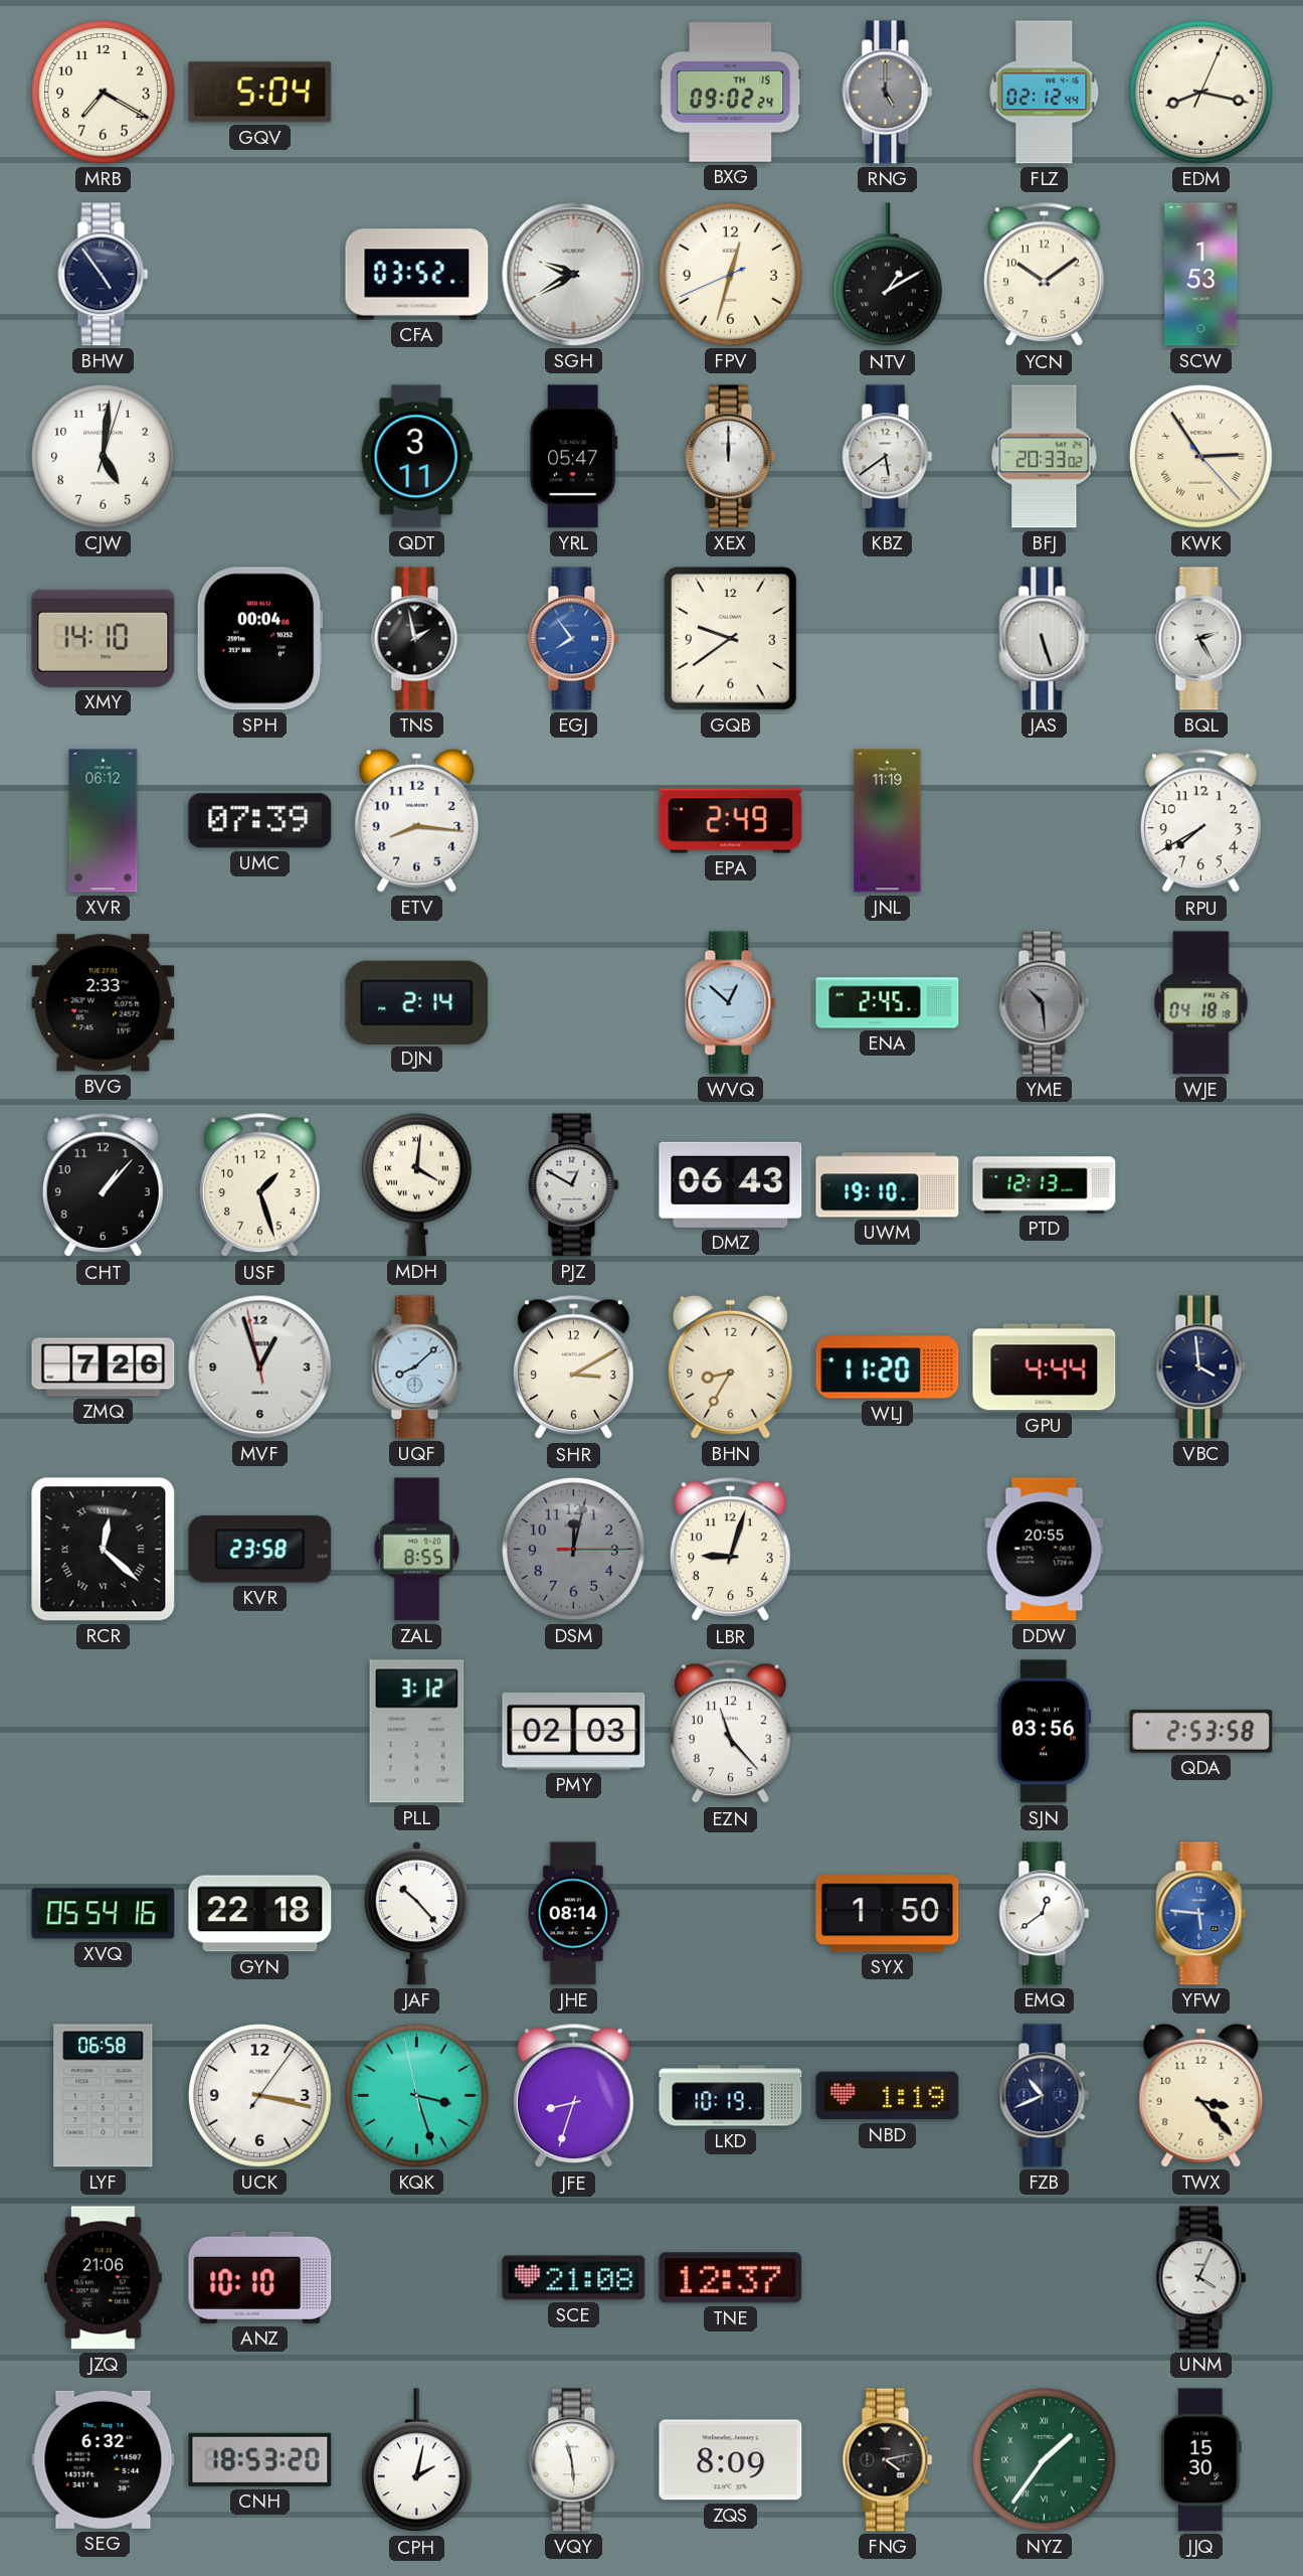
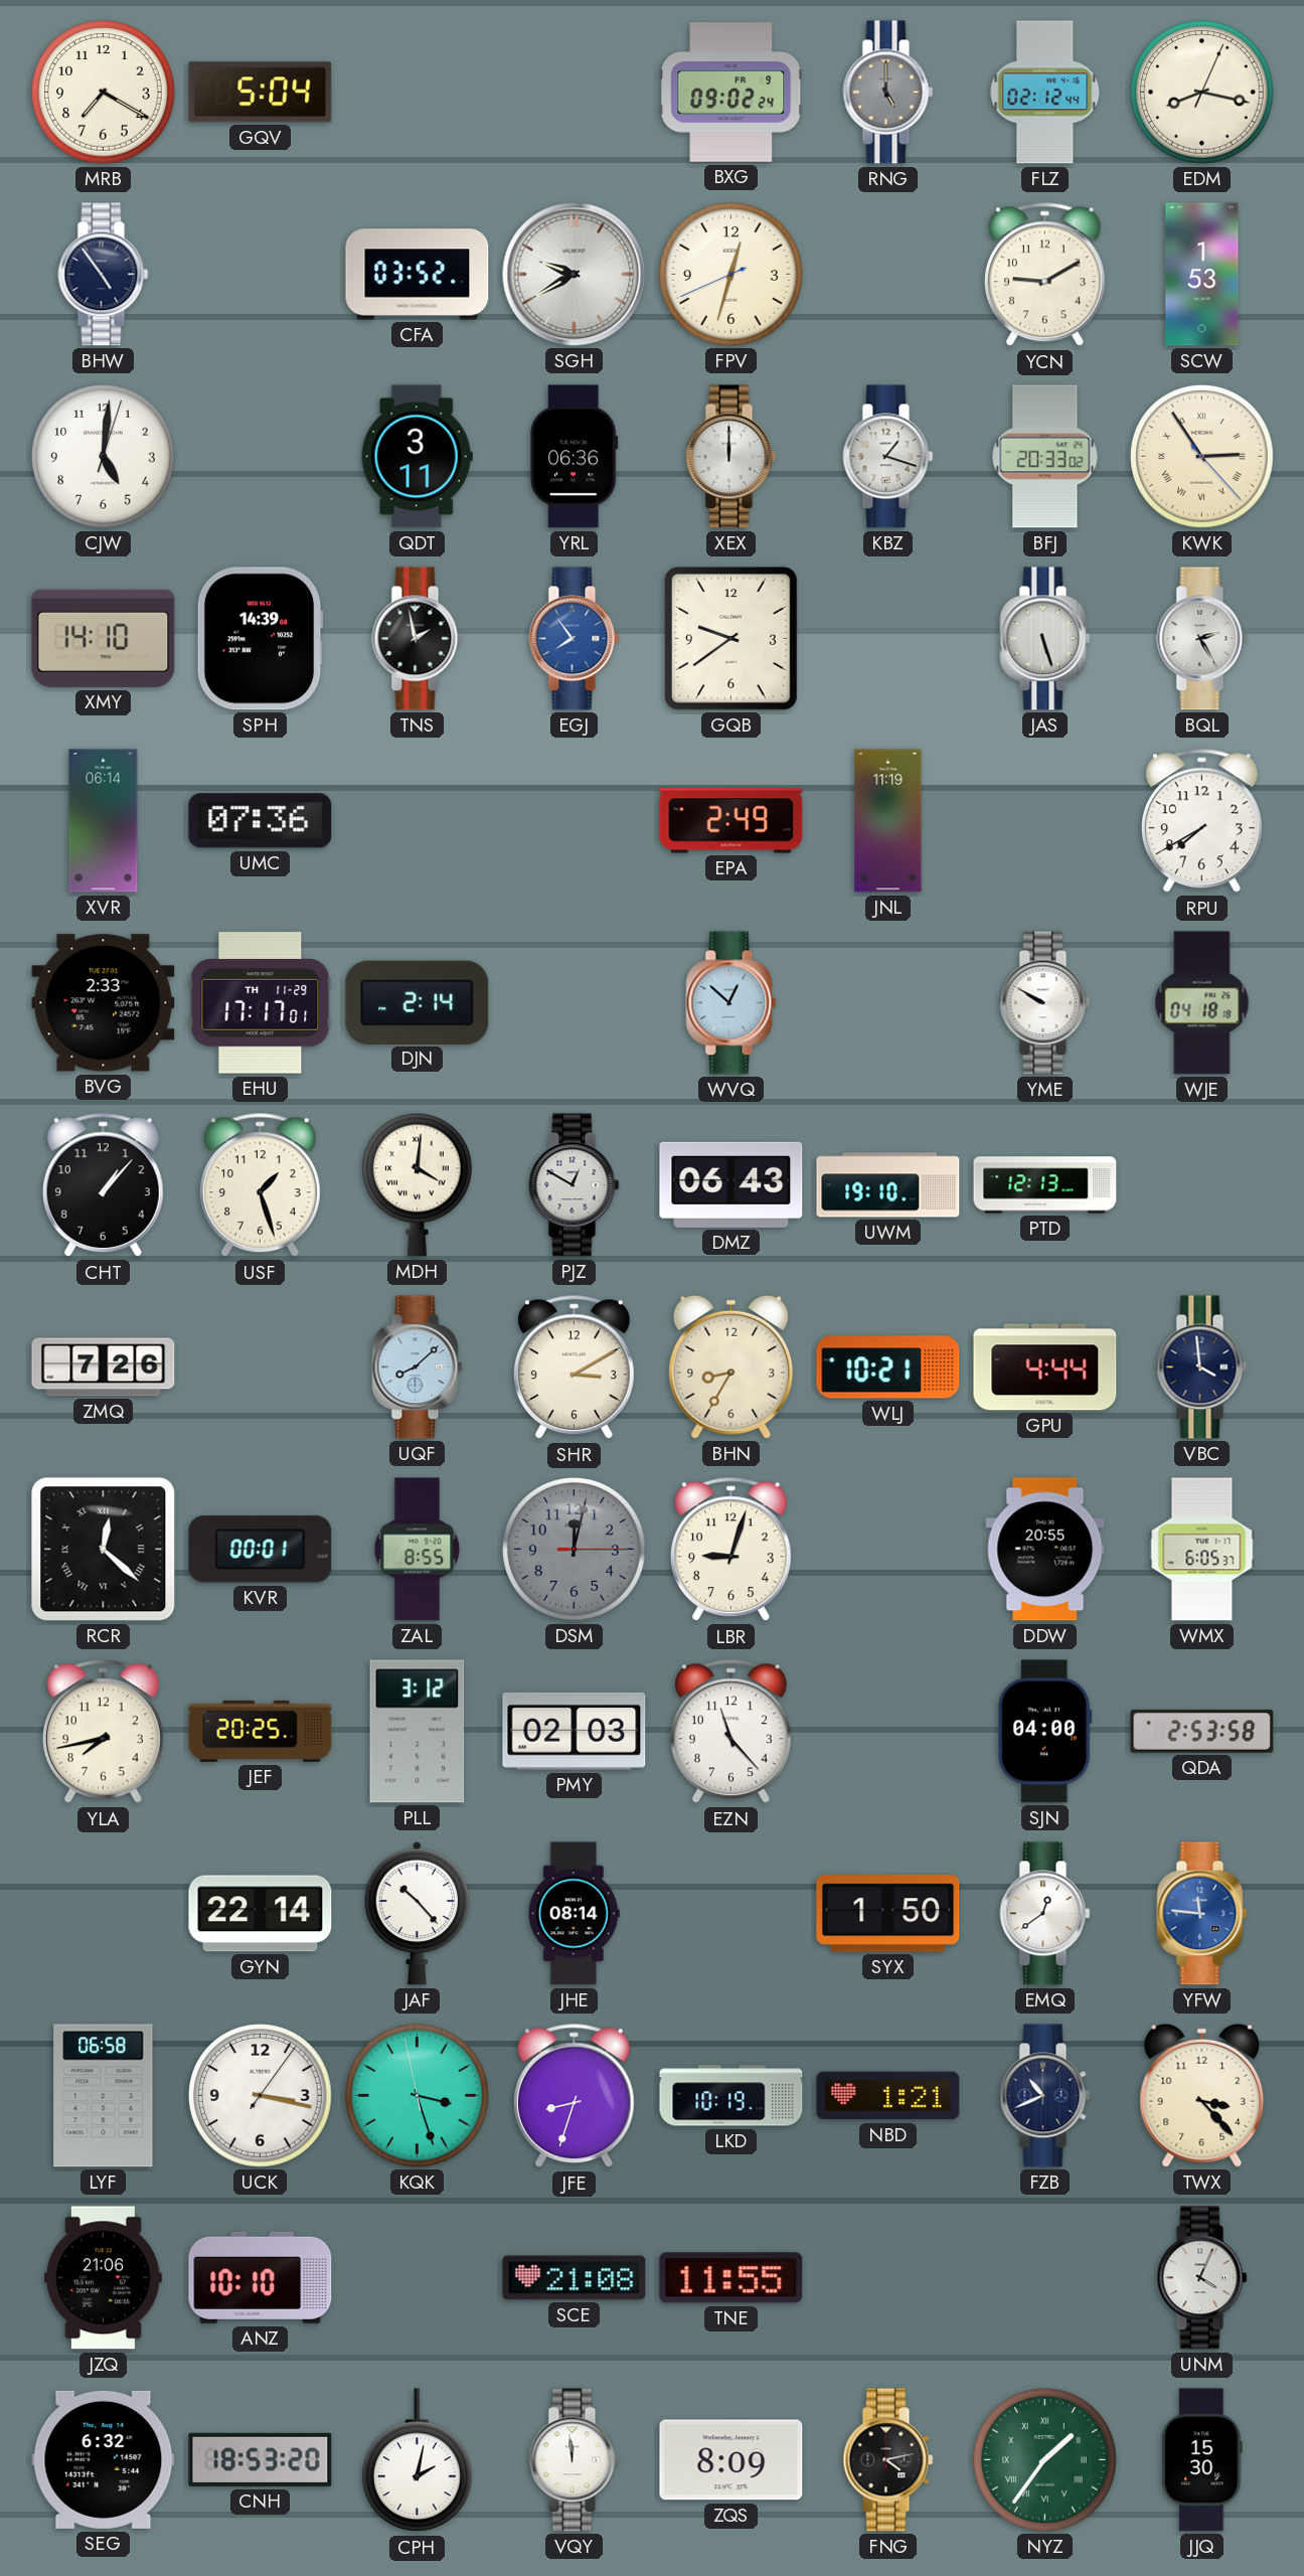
BXG date: TH 15 -> FR 9
NTV: 1:10 -> none
YCN: 10:09 -> 9:10
YRL: 05:47 -> 06:36
KBZ: 5:39 -> 1:18
SPH: 00:04 -> 14:39
XVR: 06:12 -> 06:14
UMC: 07:39 -> 07:36
ETV: 8:16 -> none
EHU: none -> 17:17
ENA: 2:45 -> none
YME: 10:29 -> 9:50
YME dial: grey -> white
MVF: 12:56 -> none
WLJ: 11:20 -> 10:21
KVR: 23:58 -> 00:01
WMX: none -> 6:05
YLA: none -> 7:43
JEF: none -> 20:25
SJN: 03:56 -> 04:00
XVQ: 05:54 -> none
GYN: 22:18 -> 22:14
YFW: 5:46 -> 11:46
NBD: 1:19 -> 1:21
TNE: 12:37 -> 11:55
VQY: 11:29 -> 11:59
